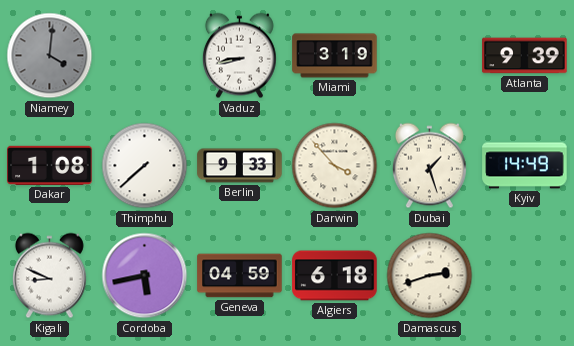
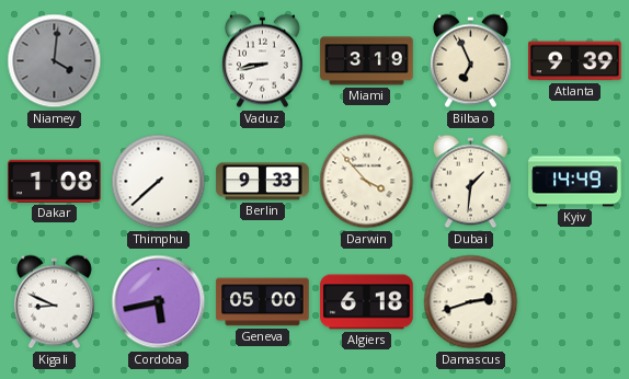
Bilbao: none -> 6:56
Dubai: 1:27 -> 1:31
Geneva: 04:59 -> 05:00
